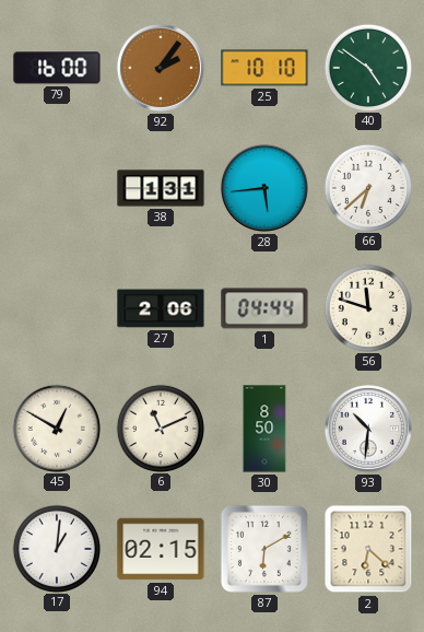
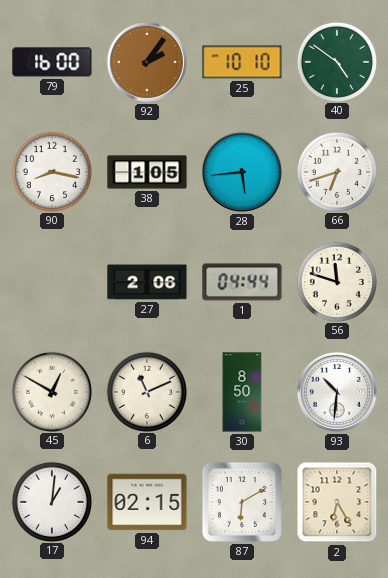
90: none -> 8:17
38: 1:31 -> 1:05
66: 6:38 -> 6:42
2: 6:22 -> 6:25
